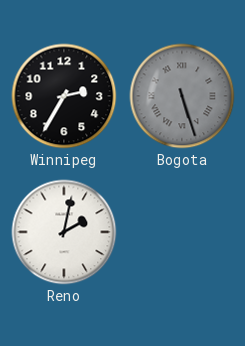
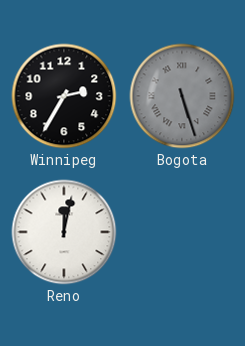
Reno: 2:02 -> 12:02
